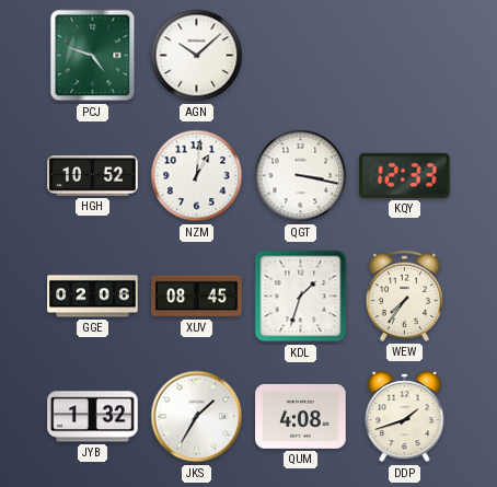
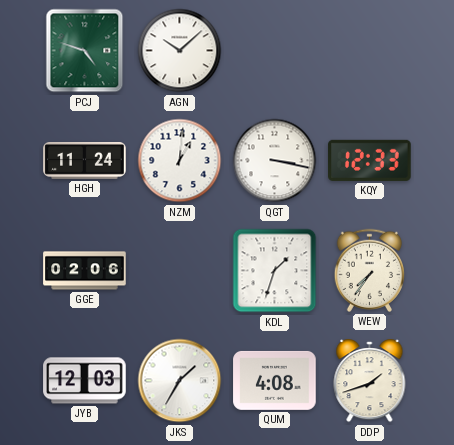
HGH: 10:52 -> 11:24
XUV: 08:45 -> none
JYB: 1:32 -> 12:03
